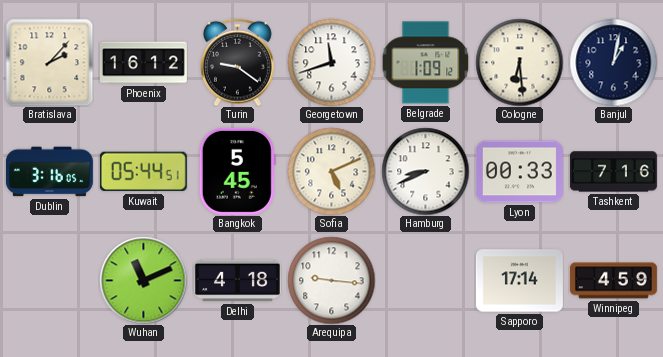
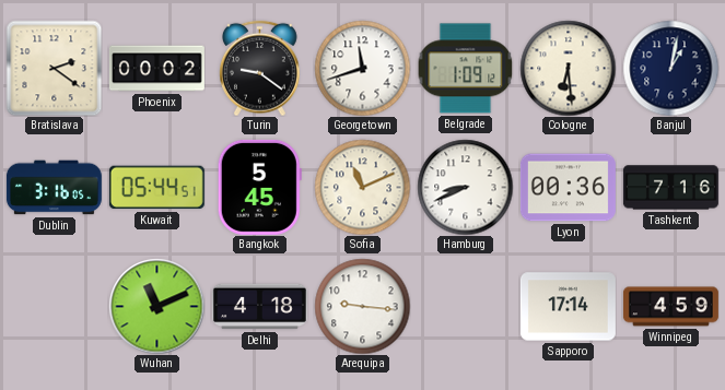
Bratislava: 2:07 -> 2:21
Phoenix: 16:12 -> 00:02
Sofia: 5:11 -> 11:11
Lyon: 00:33 -> 00:36
